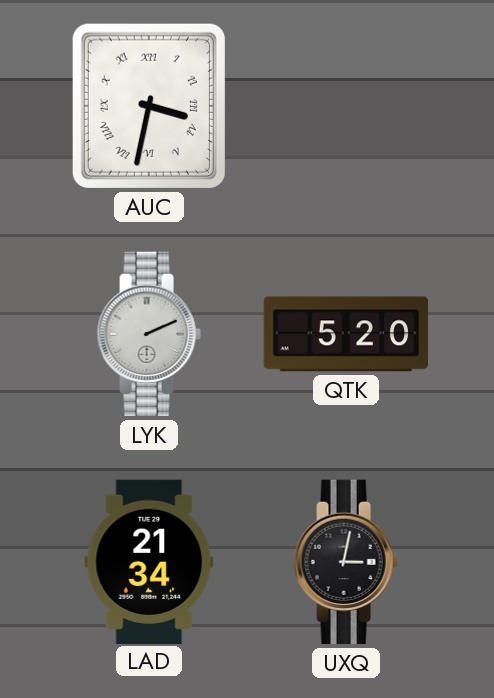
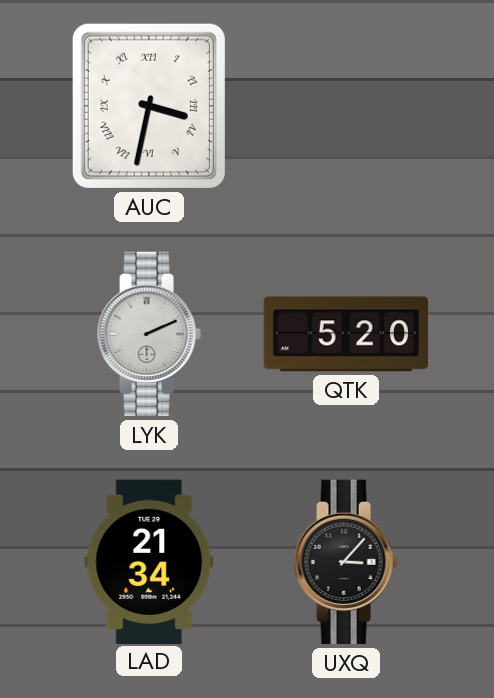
UXQ: 3:02 -> 3:07
